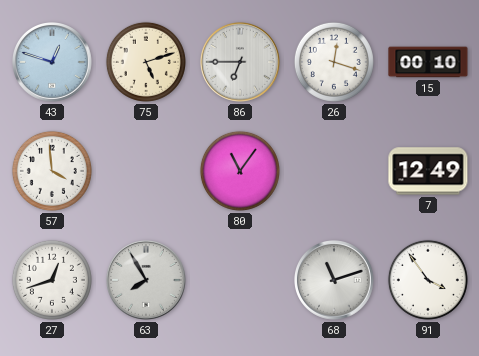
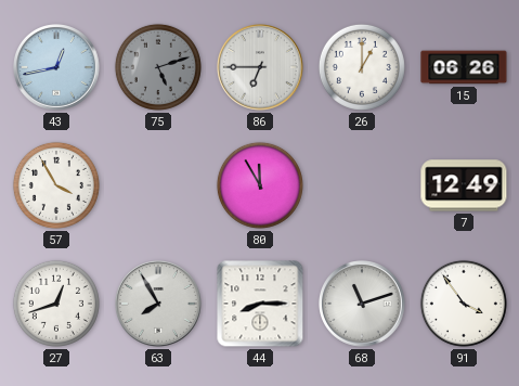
43: 12:48 -> 12:43
75 dial: cream -> grey
26: 12:18 -> 1:00
15: 00:10 -> 06:26
57: 3:59 -> 3:55
80: 11:06 -> 11:55
44: none -> 8:15
